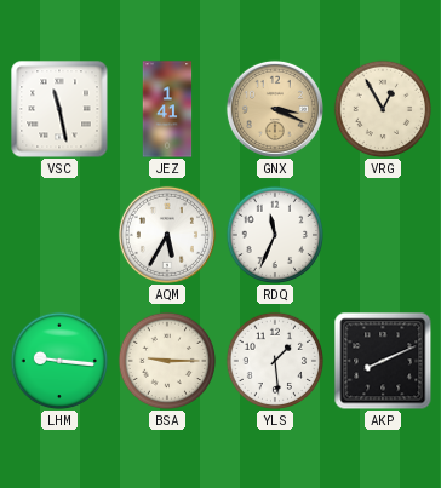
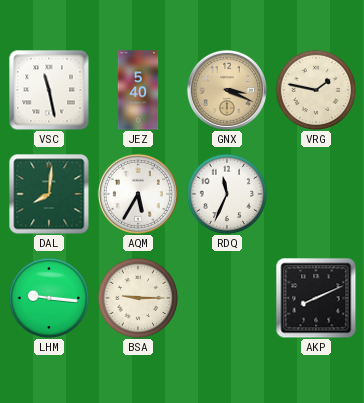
JEZ: 1:41 -> 5:40
VRG: 12:55 -> 1:47
DAL: none -> 8:01
YLS: 1:29 -> none
